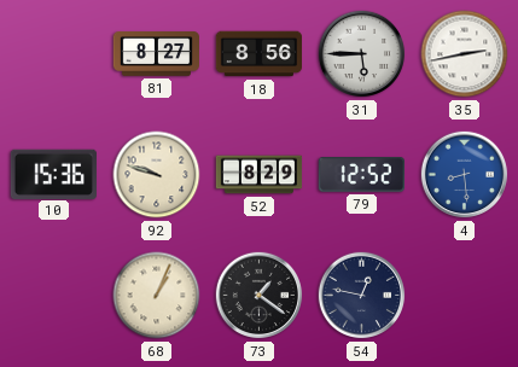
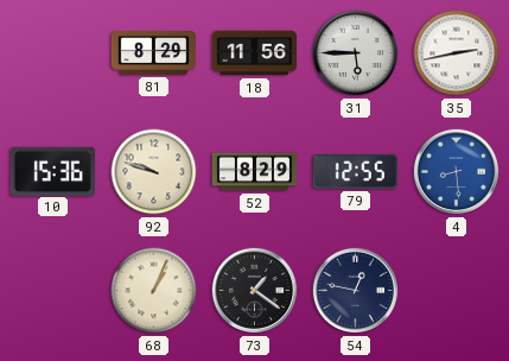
81: 8:27 -> 8:29
18: 8:56 -> 11:56
79: 12:52 -> 12:55
